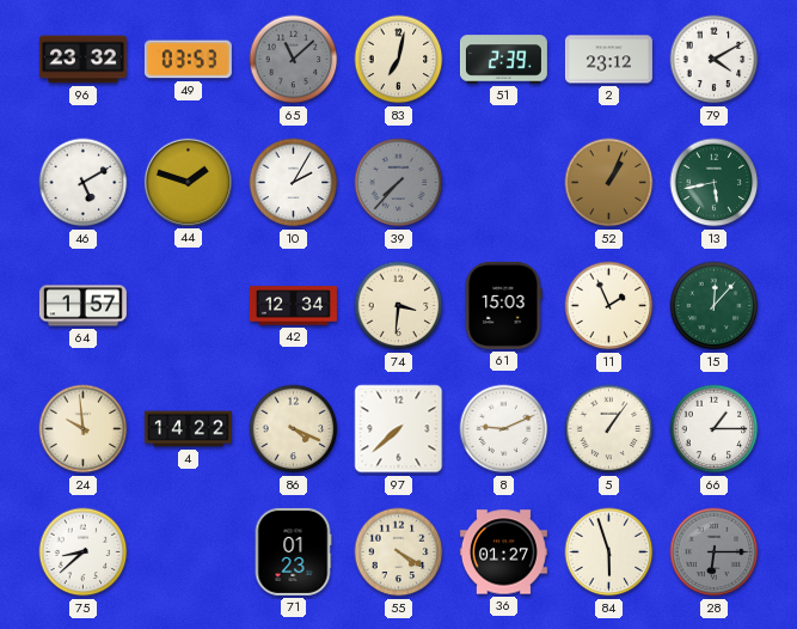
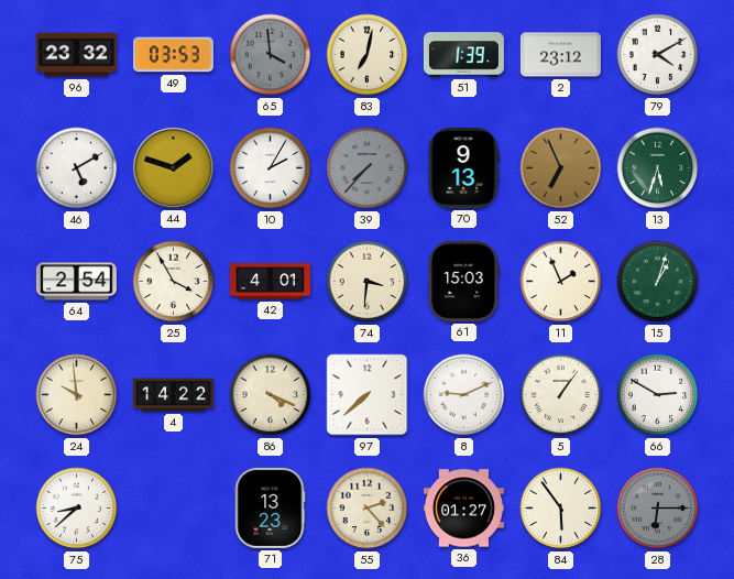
65: 11:08 -> 3:59
51: 2:39 -> 1:39
70: none -> 9:13
52: 1:04 -> 6:56
13: 5:43 -> 5:33
64: 1:57 -> 2:54
25: none -> 3:55
42: 12:34 -> 4:01
15: 12:07 -> 1:03
66: 1:15 -> 2:50
71: 01:23 -> 13:23
55: 4:20 -> 2:23
84: 5:57 -> 5:54
